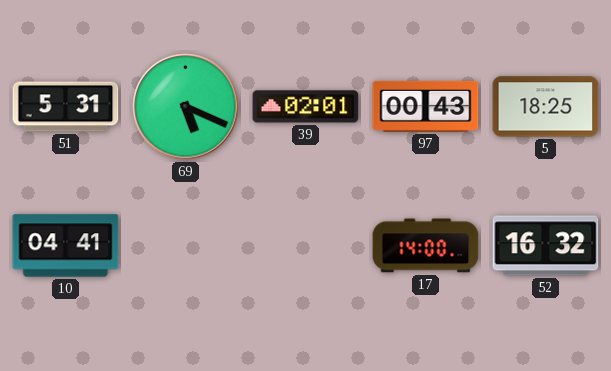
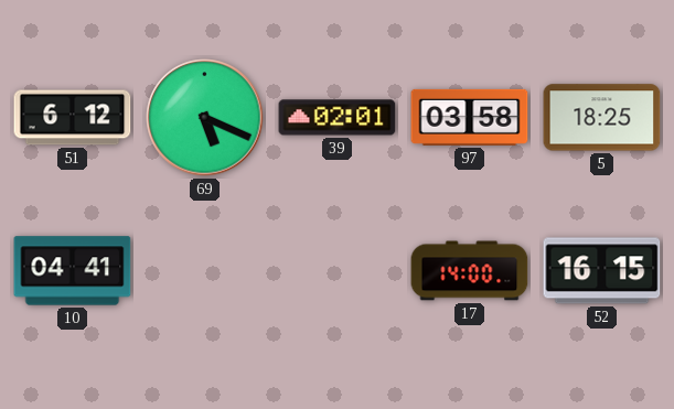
51: 5:31 -> 6:12
97: 00:43 -> 03:58
52: 16:32 -> 16:15
